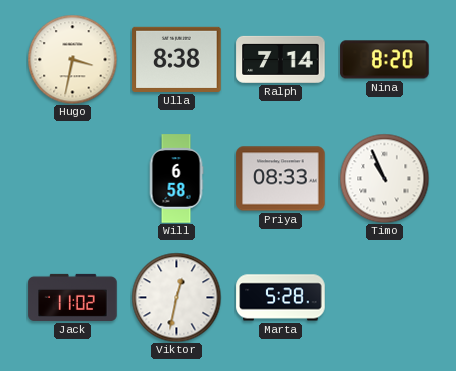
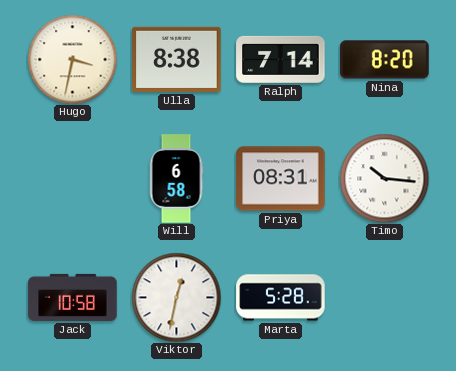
Priya: 08:33 -> 08:31
Timo: 10:56 -> 10:16
Jack: 11:02 -> 10:58
